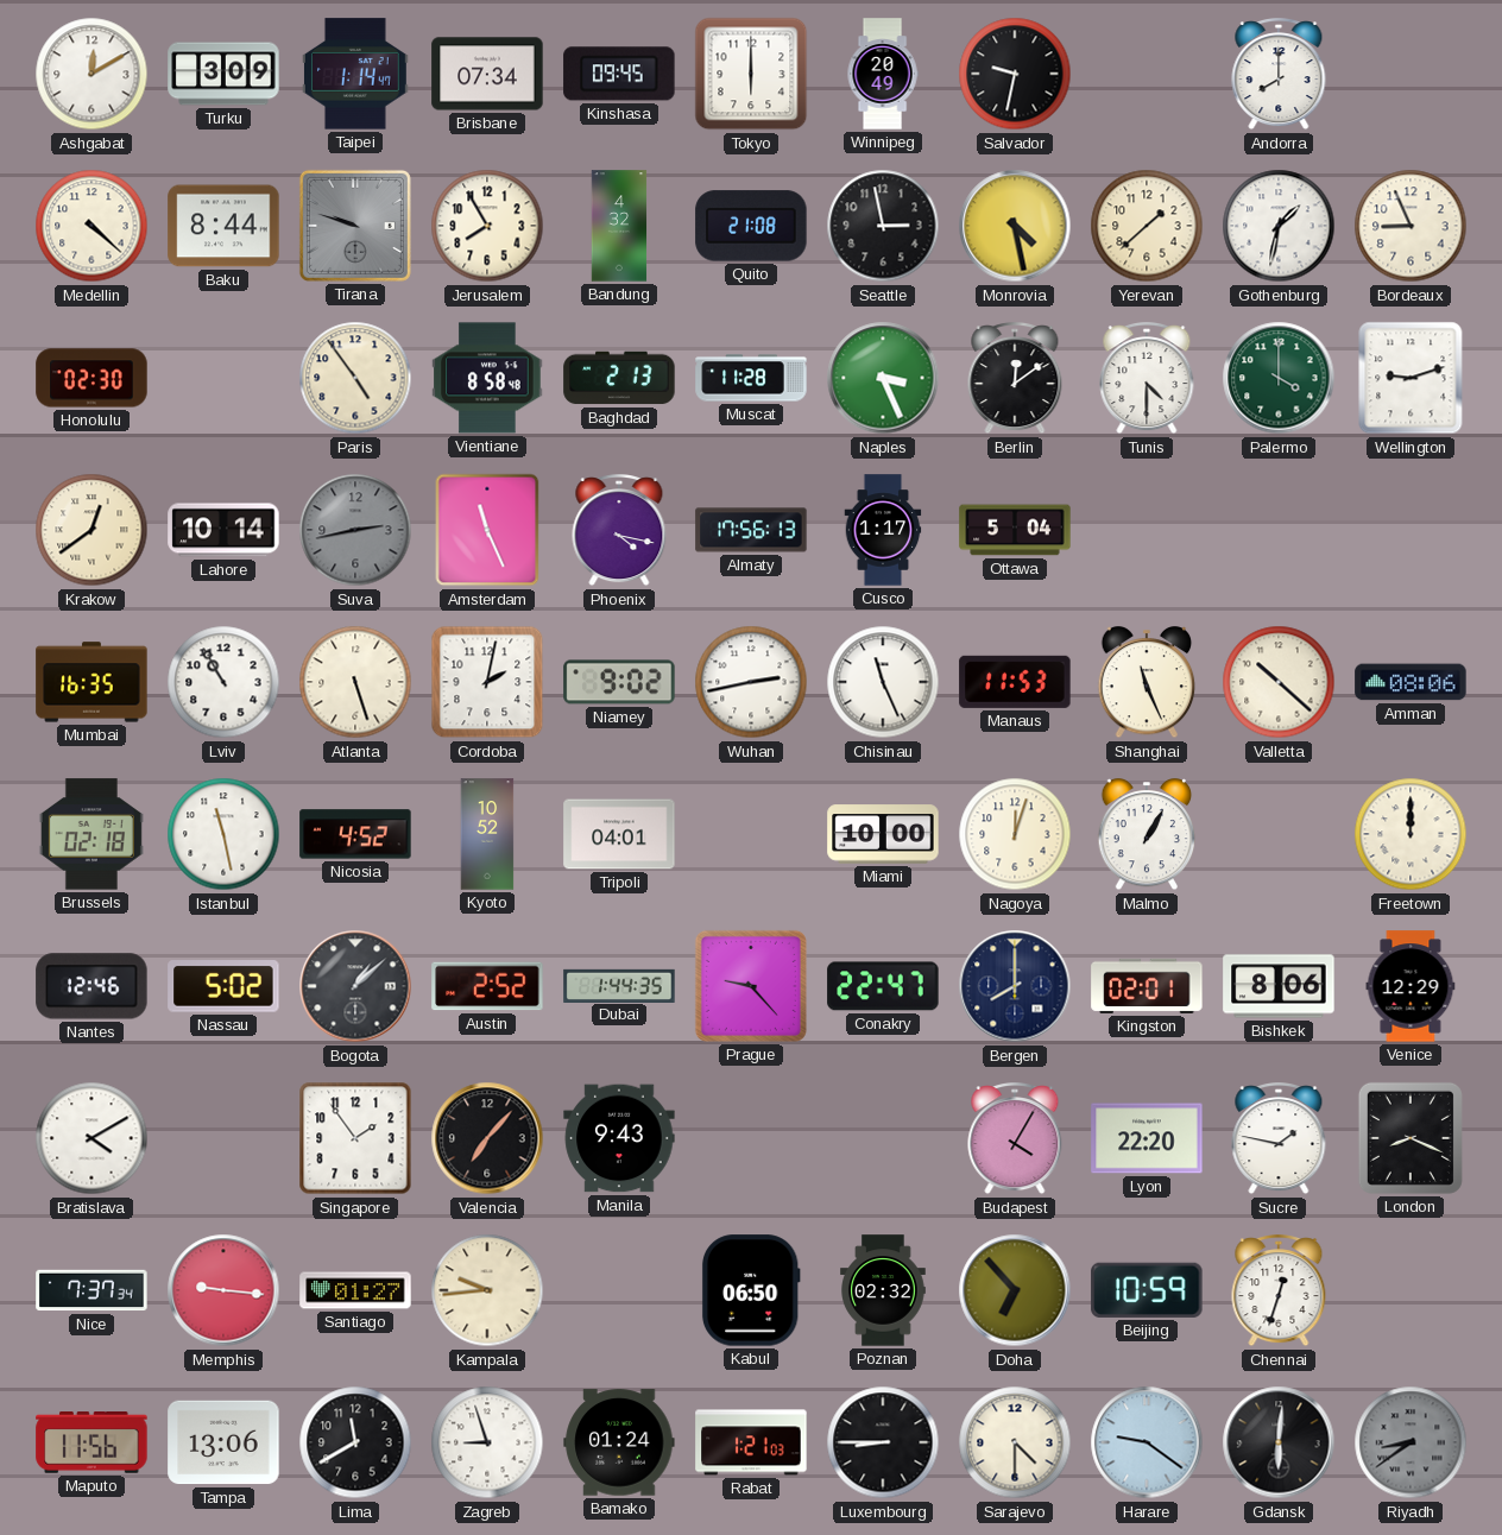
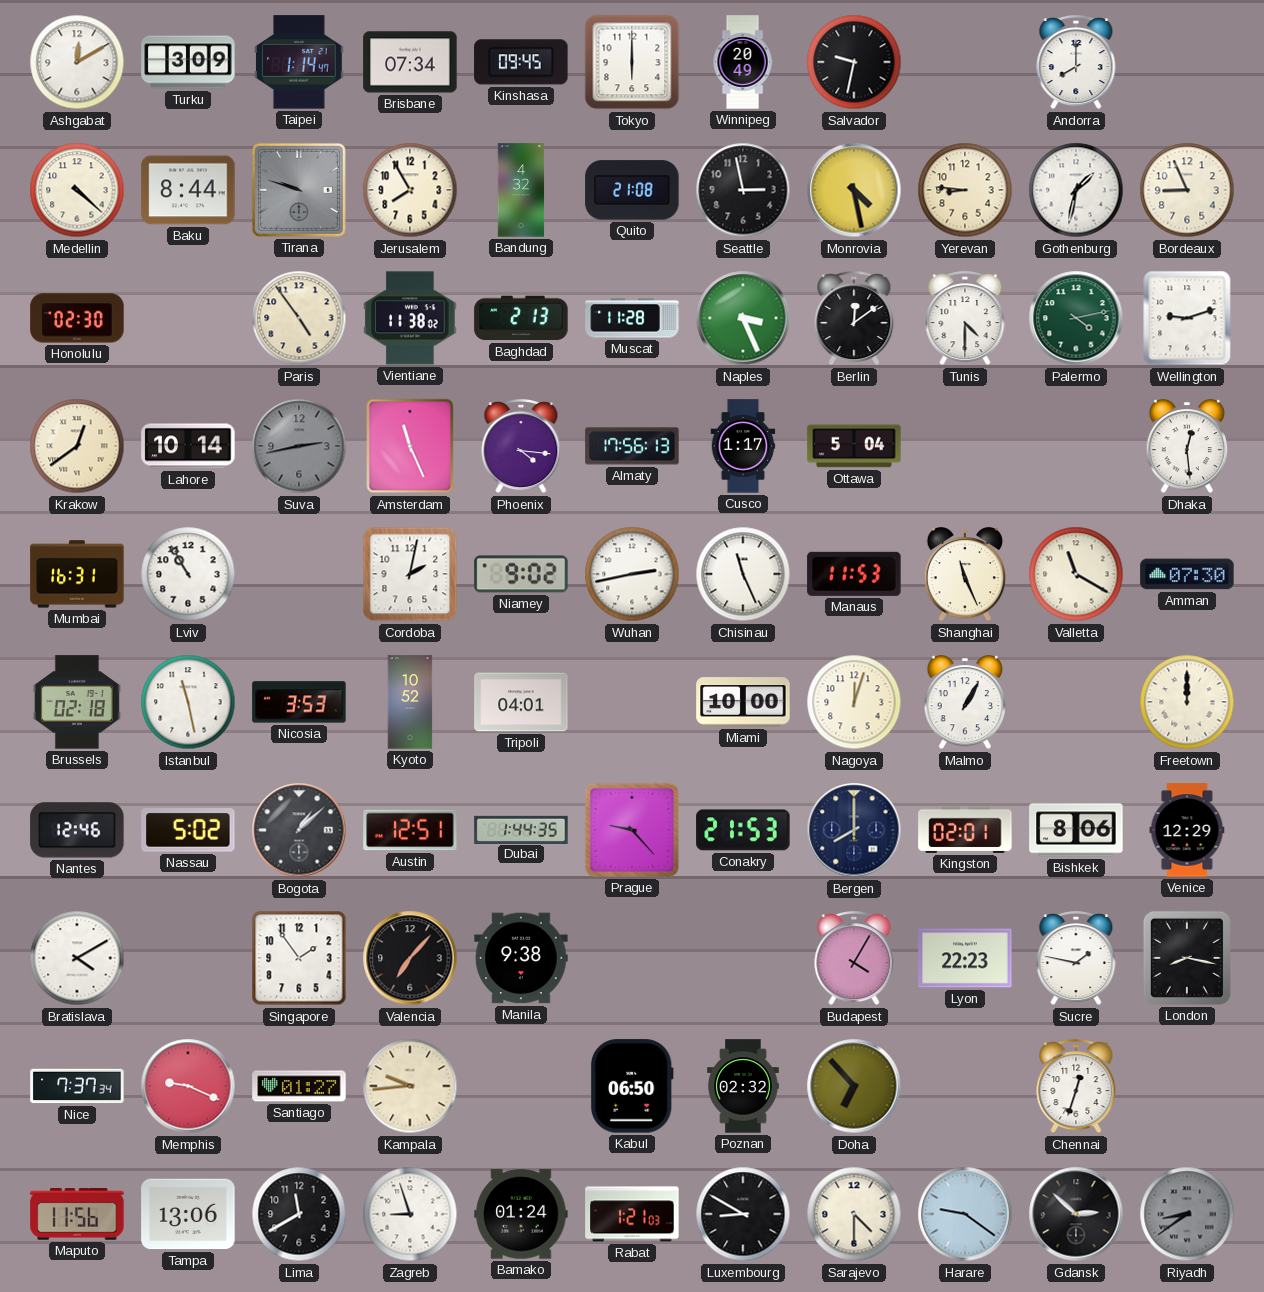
Yerevan: 1:38 -> 8:46
Vientiane: 8:58 -> 11:38
Palermo: 4:00 -> 4:13
Phoenix: 4:17 -> 4:16
Dhaka: none -> 12:29
Mumbai: 16:35 -> 16:31
Atlanta: 5:27 -> none
Valletta: 10:22 -> 11:20
Amman: 08:06 -> 07:30
Nicosia: 4:52 -> 3:53
Austin: 2:52 -> 12:51
Conakry: 22:47 -> 21:53
Manila: 9:43 -> 9:38
Lyon: 22:20 -> 22:23
London: 8:19 -> 8:17
Memphis: 9:16 -> 9:19
Beijing: 10:59 -> none
Luxembourg: 8:45 -> 8:50
Gdansk: 6:01 -> 2:52
